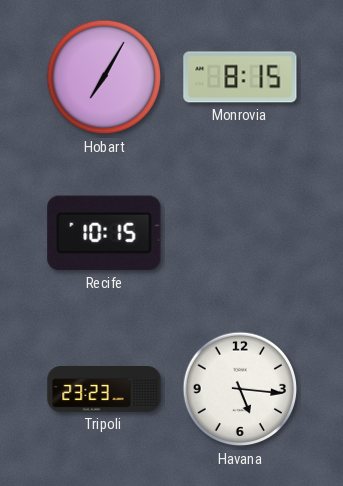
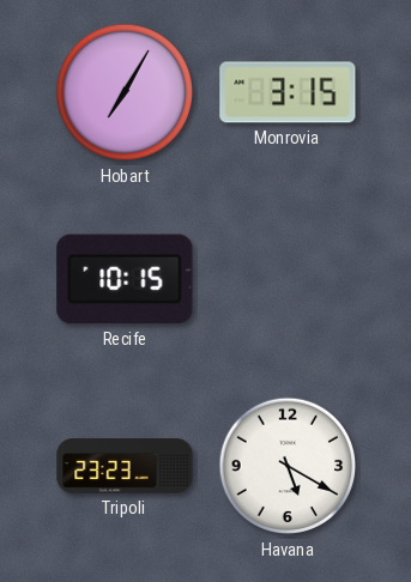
Monrovia: 8:15 -> 3:15
Havana: 5:16 -> 5:20
